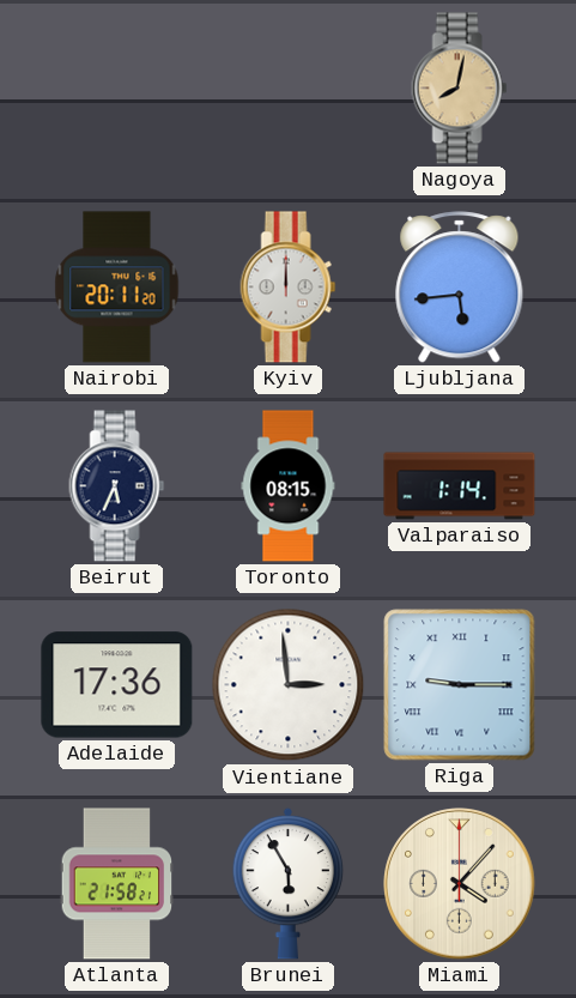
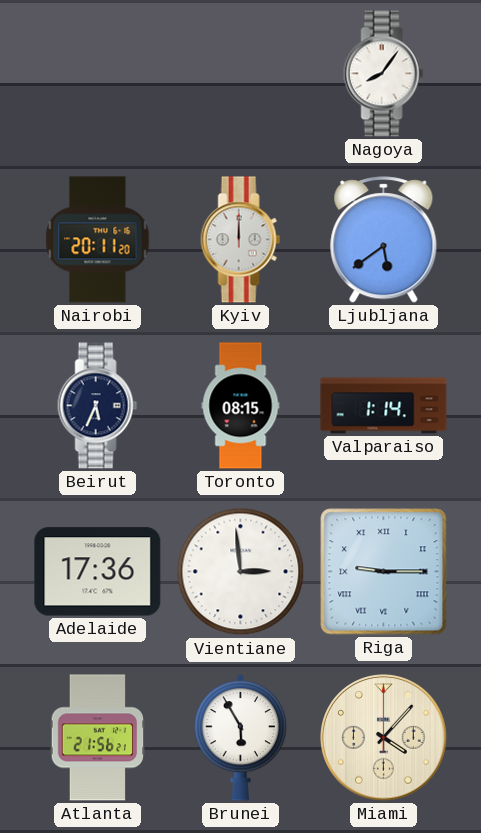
Nagoya: 8:02 -> 8:06
Nagoya dial: champagne -> white
Ljubljana: 5:44 -> 5:39
Atlanta: 21:58 -> 21:56
